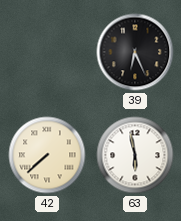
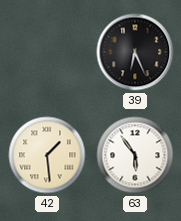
42: 7:38 -> 1:29
63: 5:58 -> 5:54
